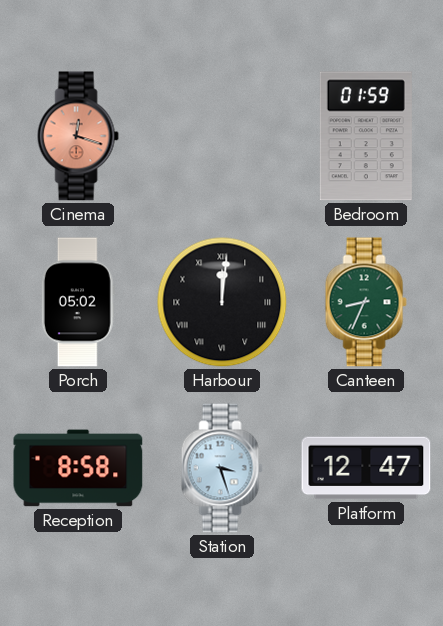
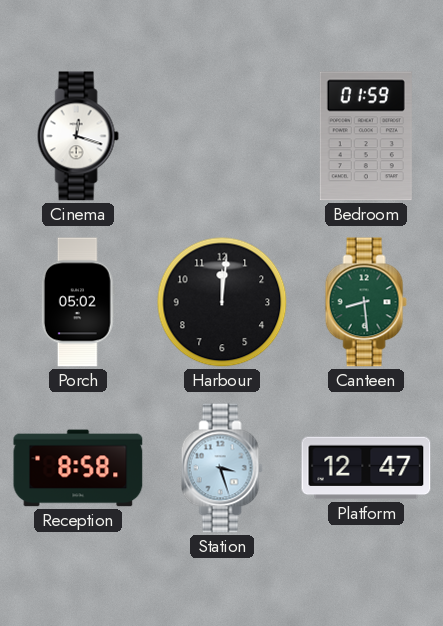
Cinema dial: salmon -> white
Harbour numerals: Roman -> Arabic
Canteen: 8:34 -> 8:29
